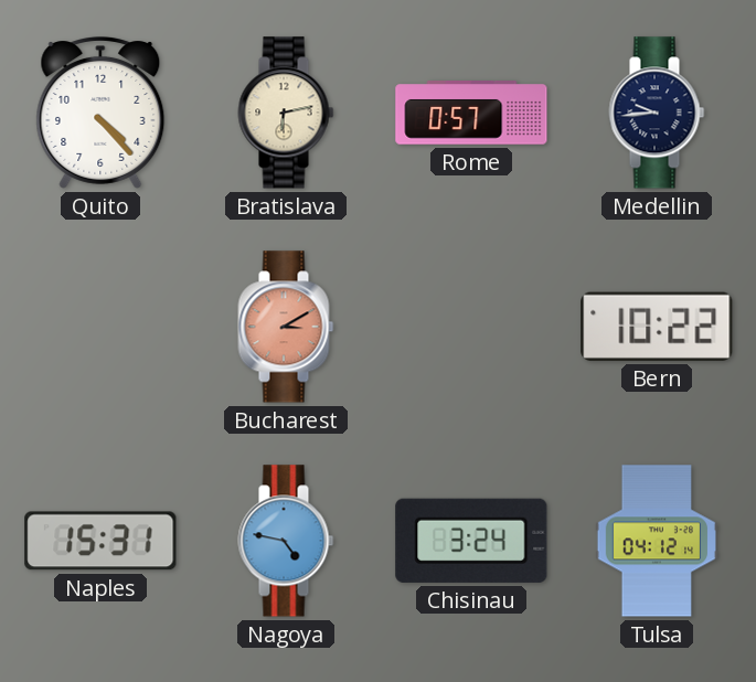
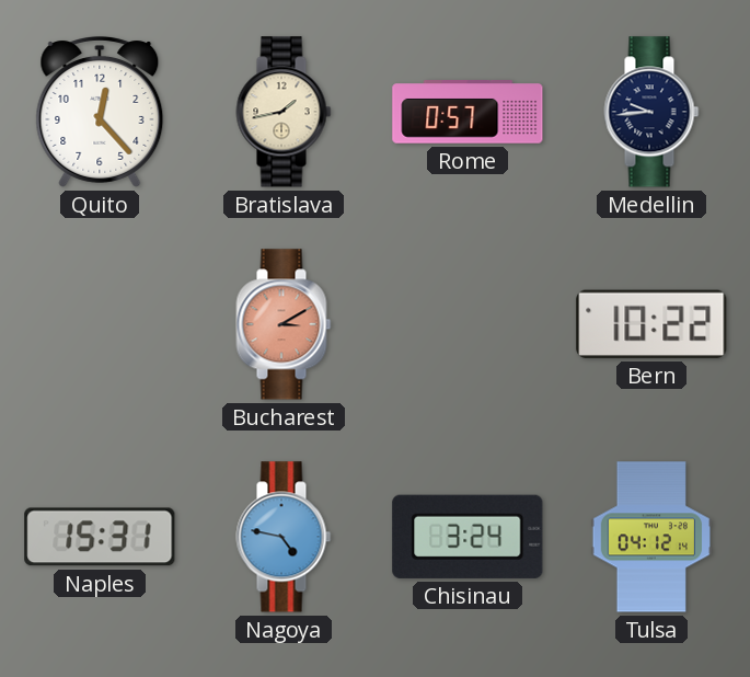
Quito: 4:23 -> 12:23
Bratislava: 6:13 -> 1:43
